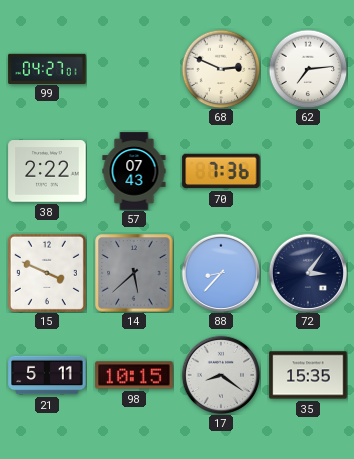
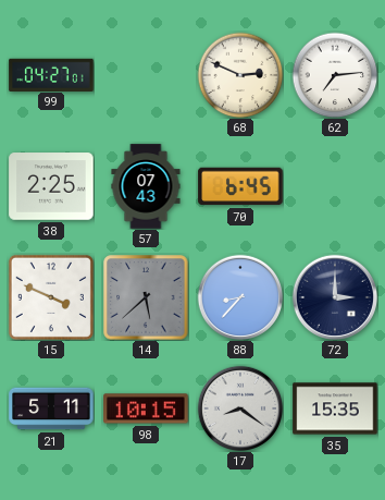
38: 2:22 -> 2:25
70: 7:36 -> 6:45
72: 3:06 -> 3:00
